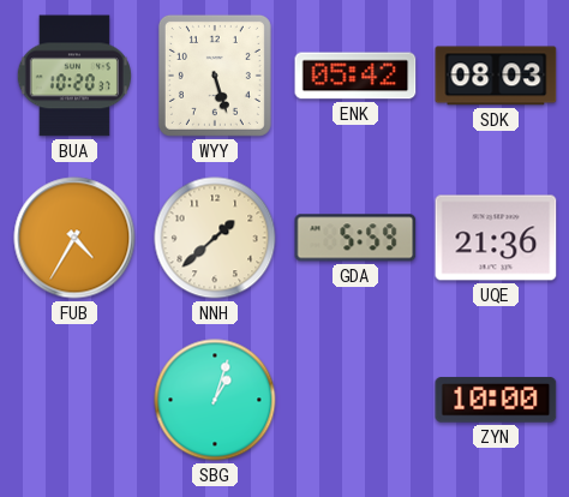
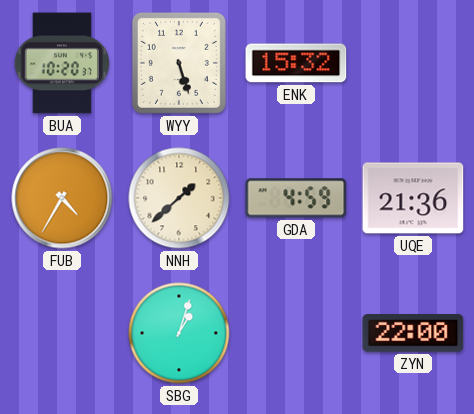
ENK: 05:42 -> 15:32
SDK: 08:03 -> none
GDA: 5:59 -> 4:59
ZYN: 10:00 -> 22:00
